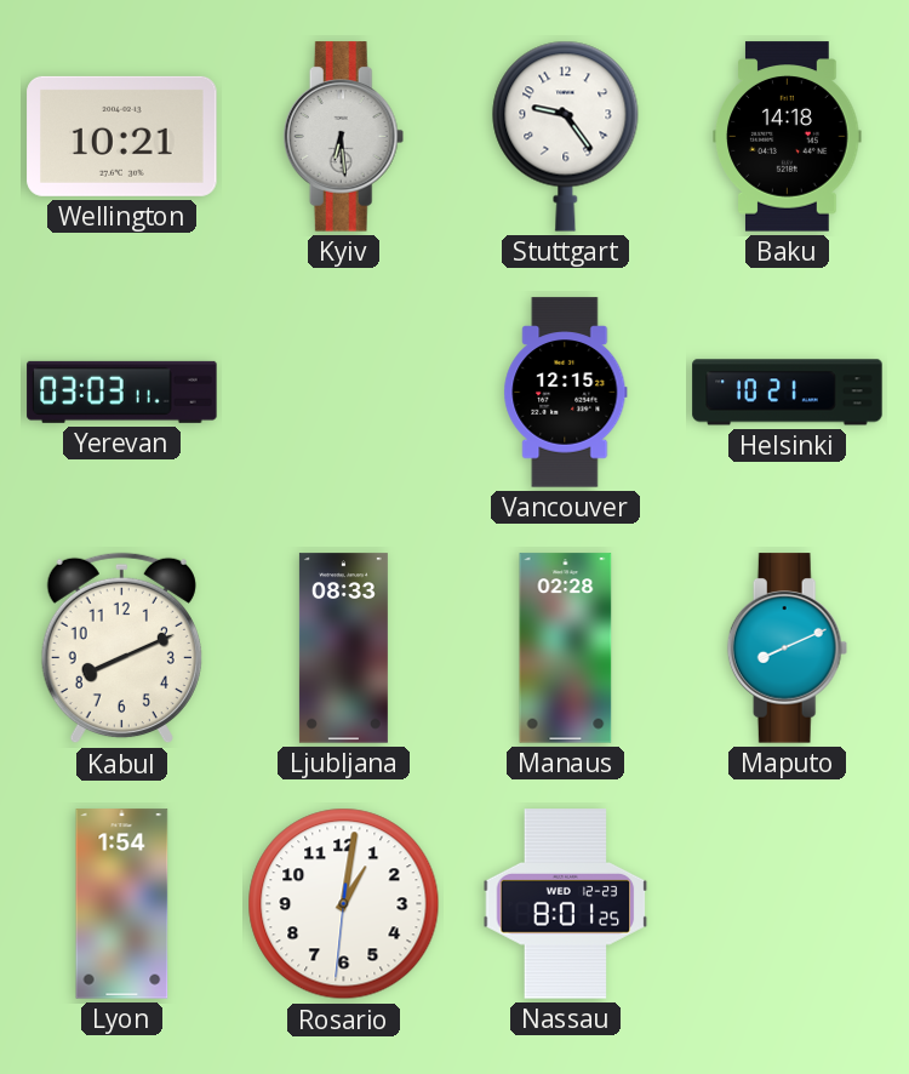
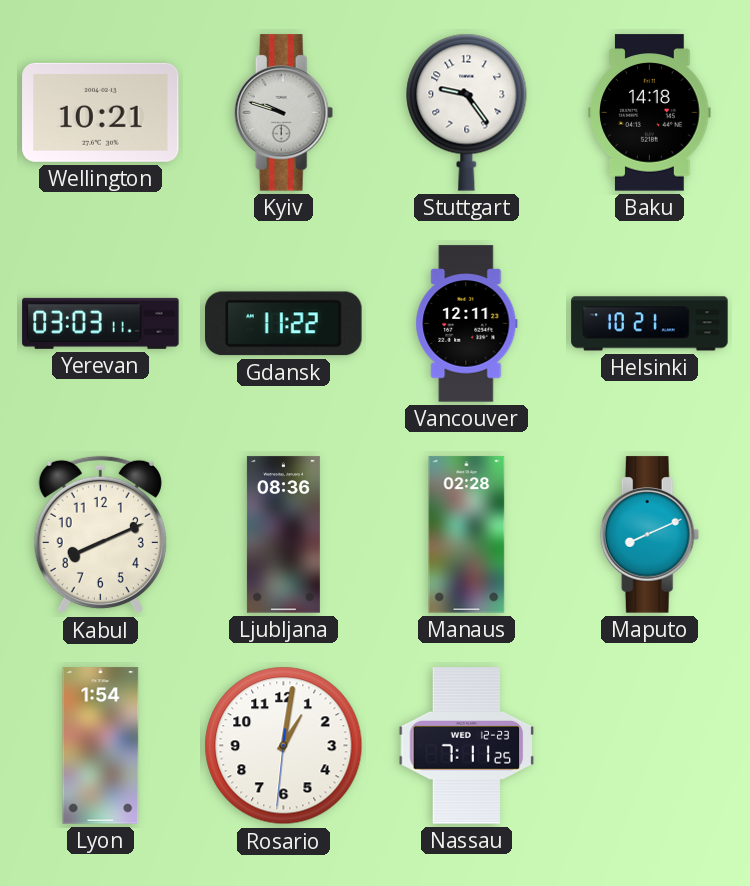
Kyiv: 6:29 -> 9:48
Gdansk: none -> 11:22
Vancouver: 12:15 -> 12:11
Ljubljana: 08:33 -> 08:36
Nassau: 8:01 -> 7:11
